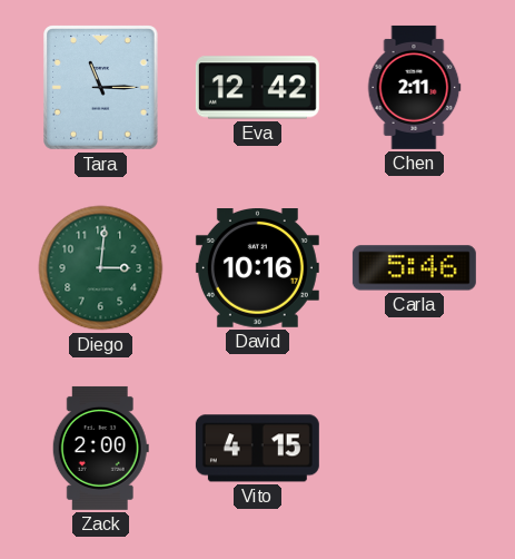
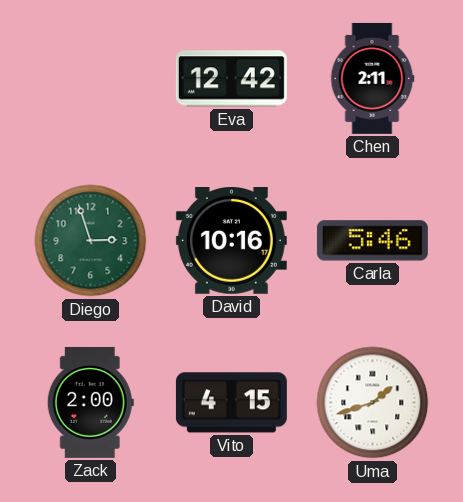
Tara: 11:15 -> none
Diego: 3:01 -> 2:57
Uma: none -> 1:42
